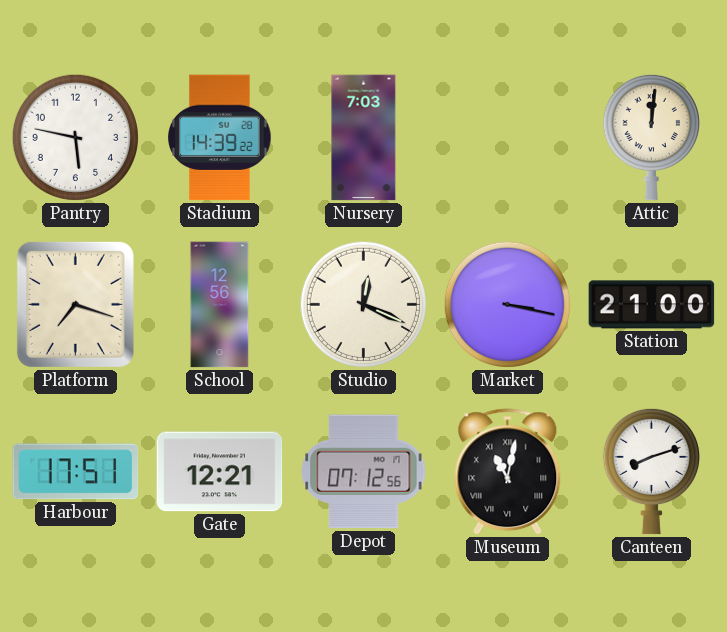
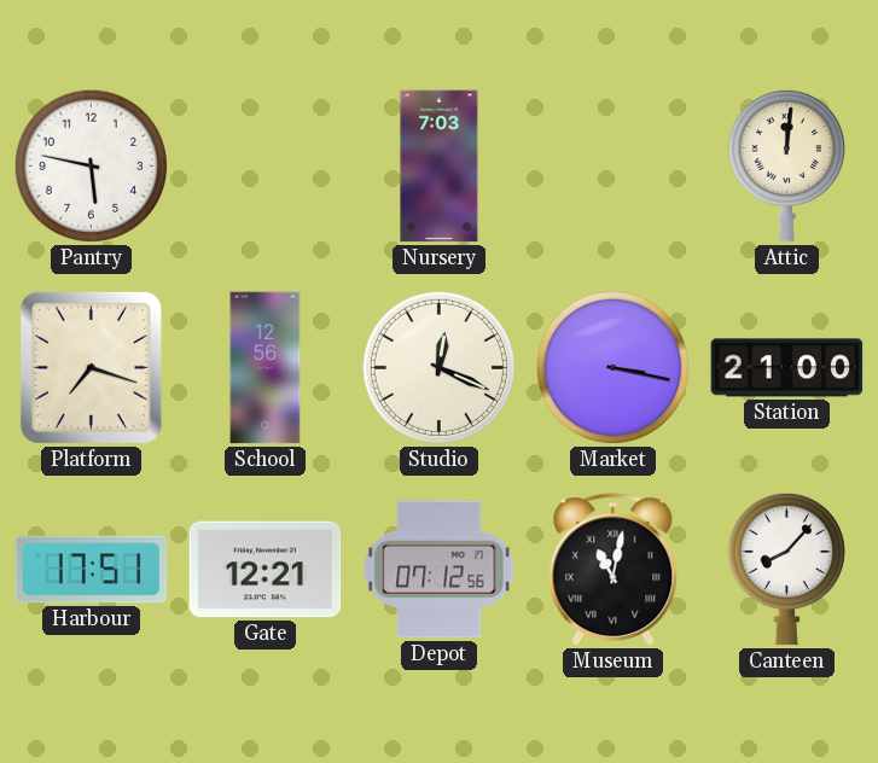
Stadium: 14:39 -> none
Canteen: 8:12 -> 8:07
